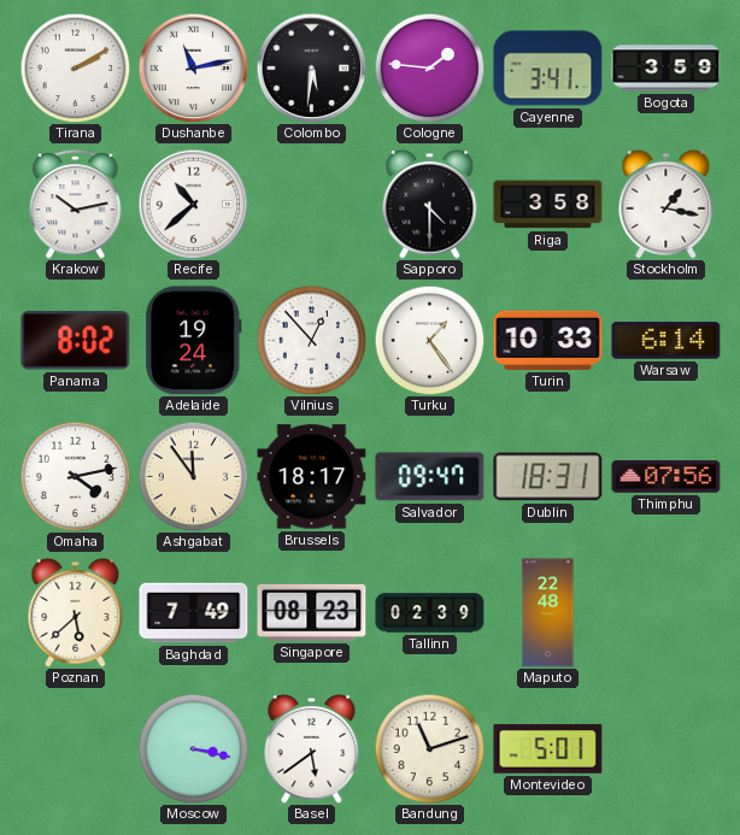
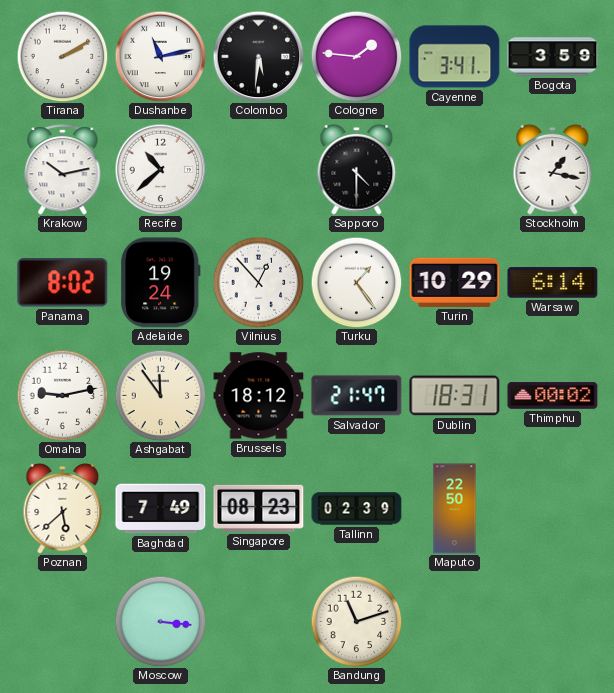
Riga: 3:58 -> none
Turin: 10:33 -> 10:29
Omaha: 4:13 -> 9:13
Brussels: 18:17 -> 18:12
Salvador: 09:47 -> 21:47
Thimphu: 07:56 -> 00:02
Maputo: 22:48 -> 22:50
Moscow: 3:17 -> 3:16
Basel: 5:39 -> none
Montevideo: 5:01 -> none
